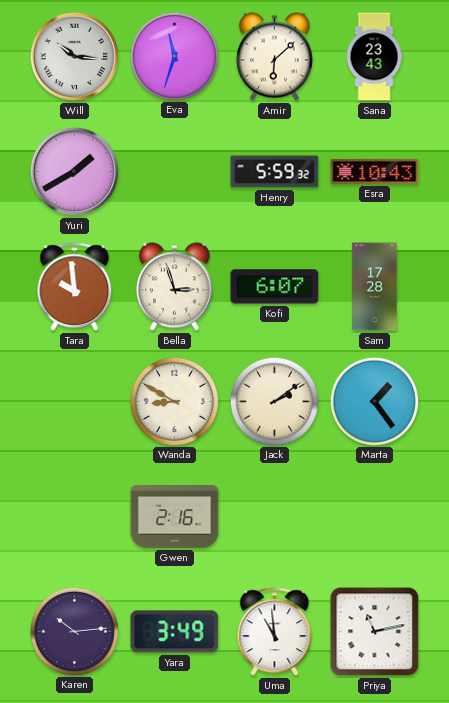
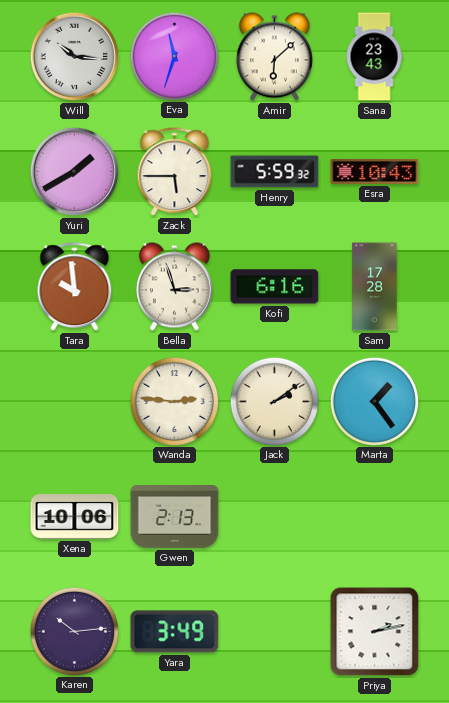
Zack: none -> 5:45
Kofi: 6:07 -> 6:16
Wanda: 8:50 -> 2:46
Xena: none -> 10:06
Gwen: 2:16 -> 2:13
Uma: 10:59 -> none
Priya: 11:13 -> 2:13
